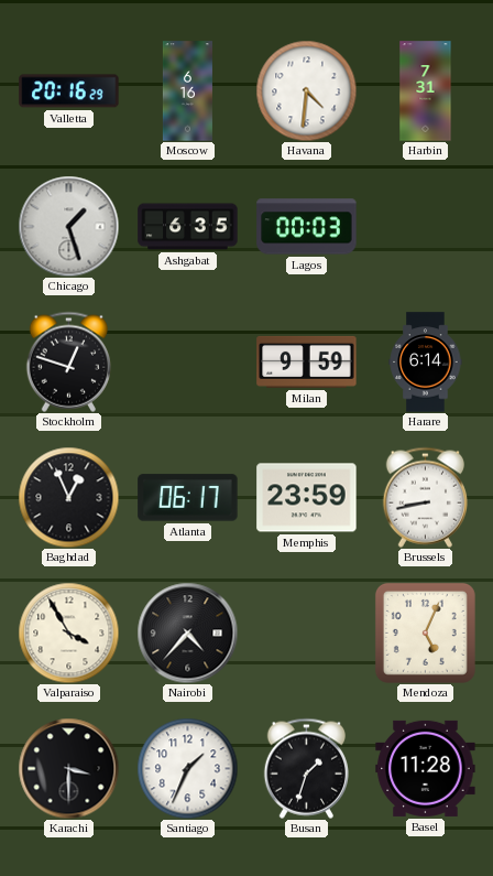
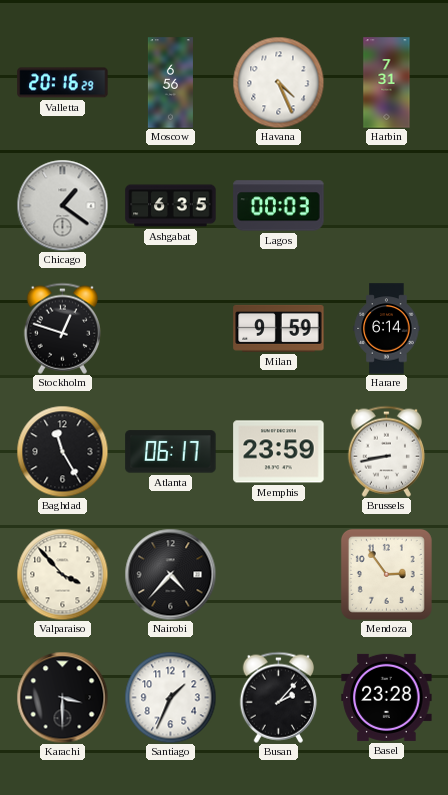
Moscow: 6:16 -> 6:56
Havana: 4:31 -> 4:26
Chicago: 1:27 -> 1:21
Baghdad: 12:56 -> 11:25
Valparaiso: 3:55 -> 3:53
Mendoza: 5:04 -> 2:54
Busan: 1:33 -> 2:07
Basel: 11:28 -> 23:28
